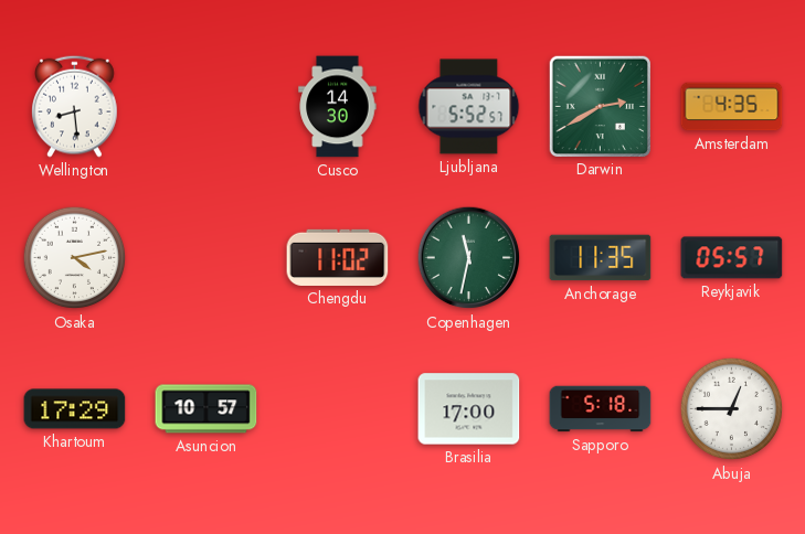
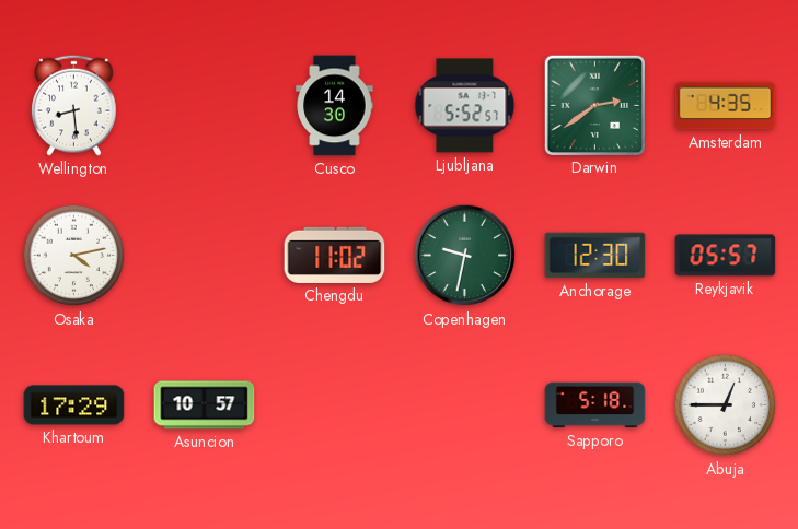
Darwin: 2:40 -> 2:39
Copenhagen: 11:32 -> 9:32
Anchorage: 11:35 -> 12:30
Brasilia: 17:00 -> none
